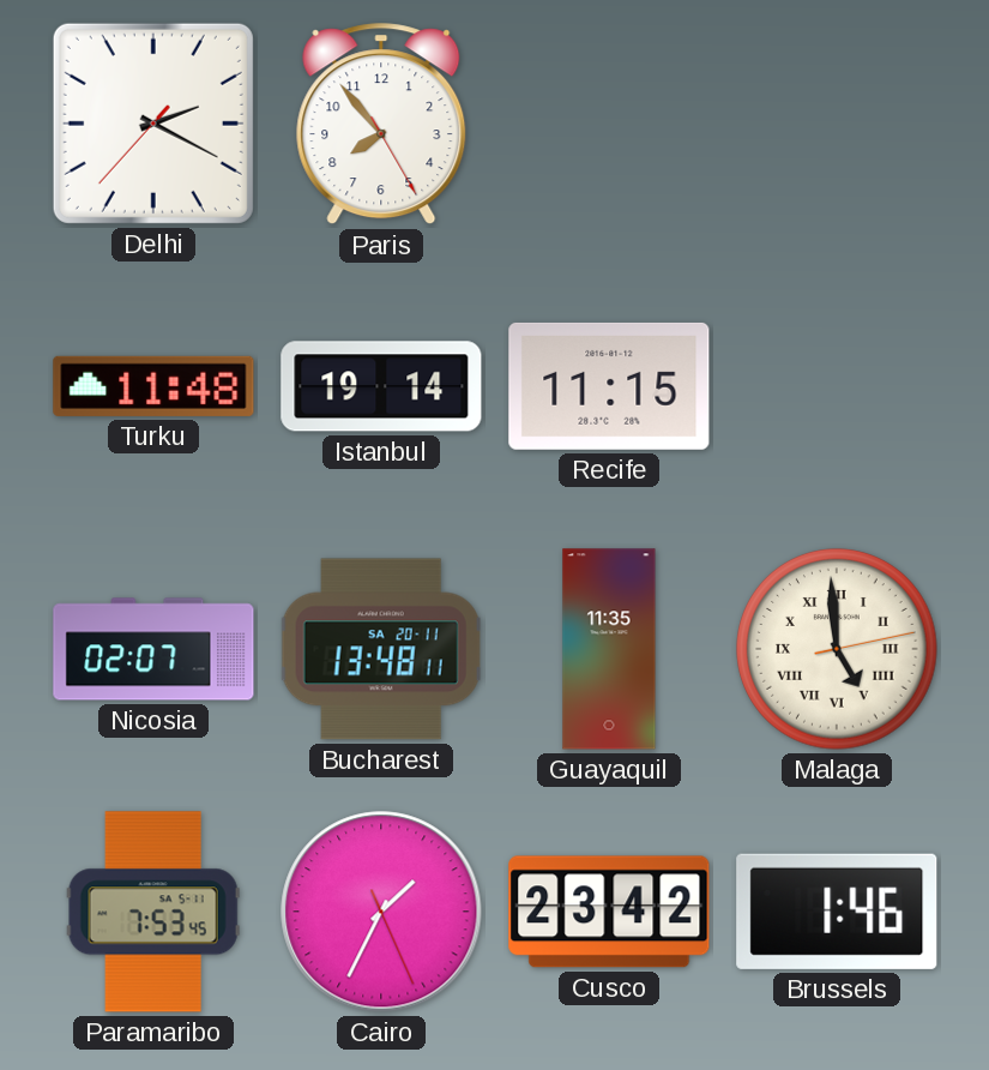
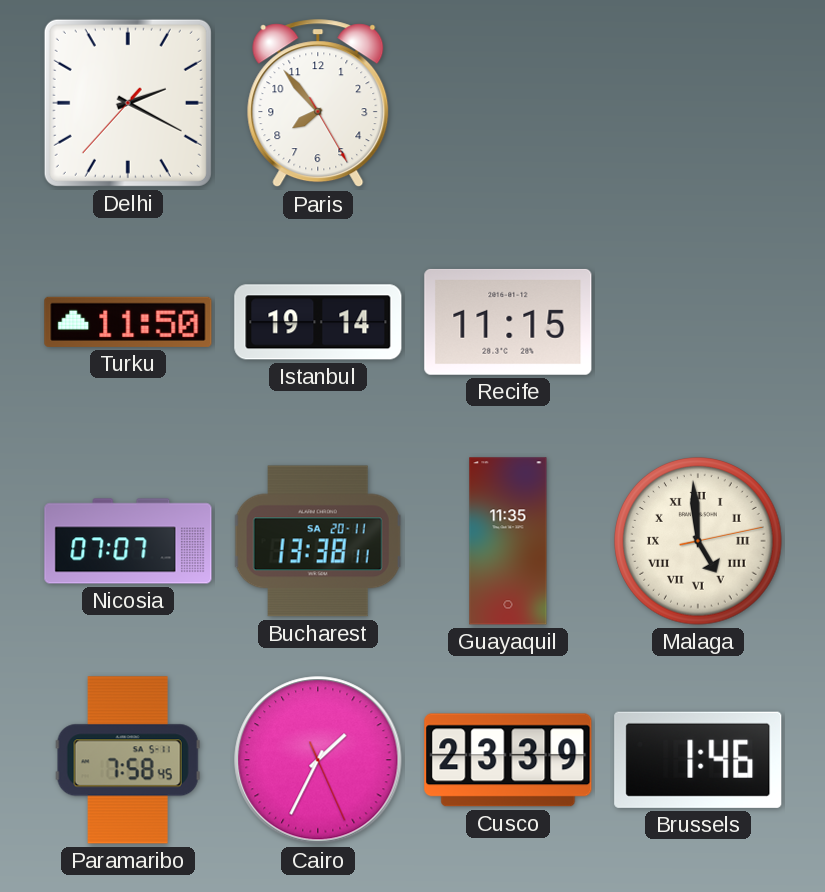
Turku: 11:48 -> 11:50
Nicosia: 02:07 -> 07:07
Bucharest: 13:48 -> 13:38
Paramaribo: 7:53 -> 7:58
Cusco: 23:42 -> 23:39
